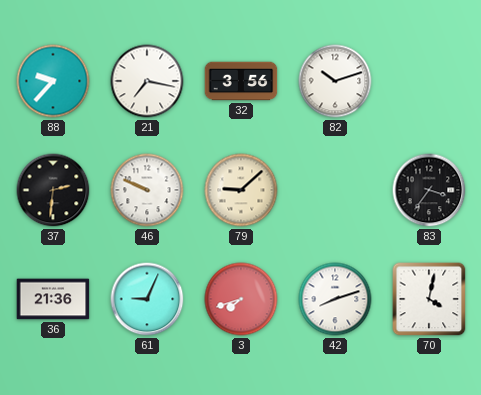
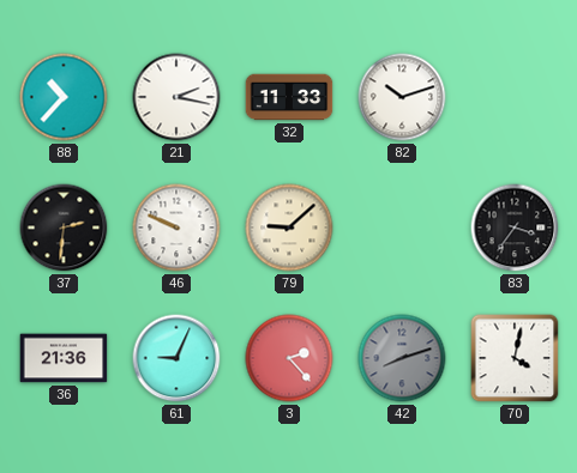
88: 9:37 -> 10:37
21: 7:17 -> 2:17
32: 3:56 -> 11:33
3: 7:42 -> 2:23
42 dial: white -> grey
